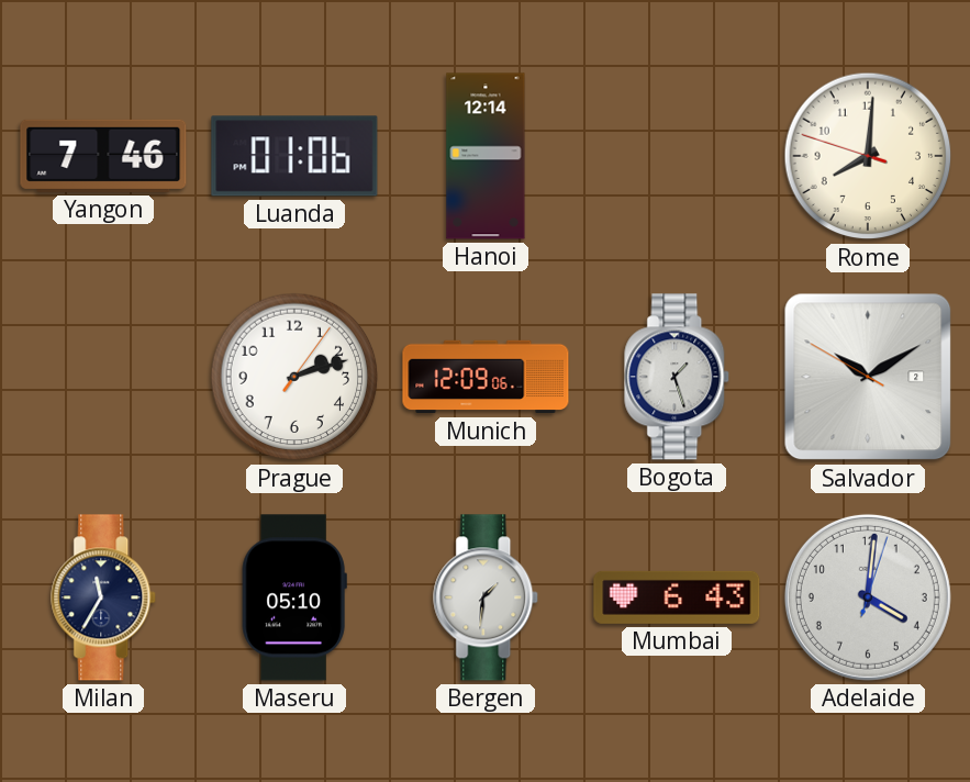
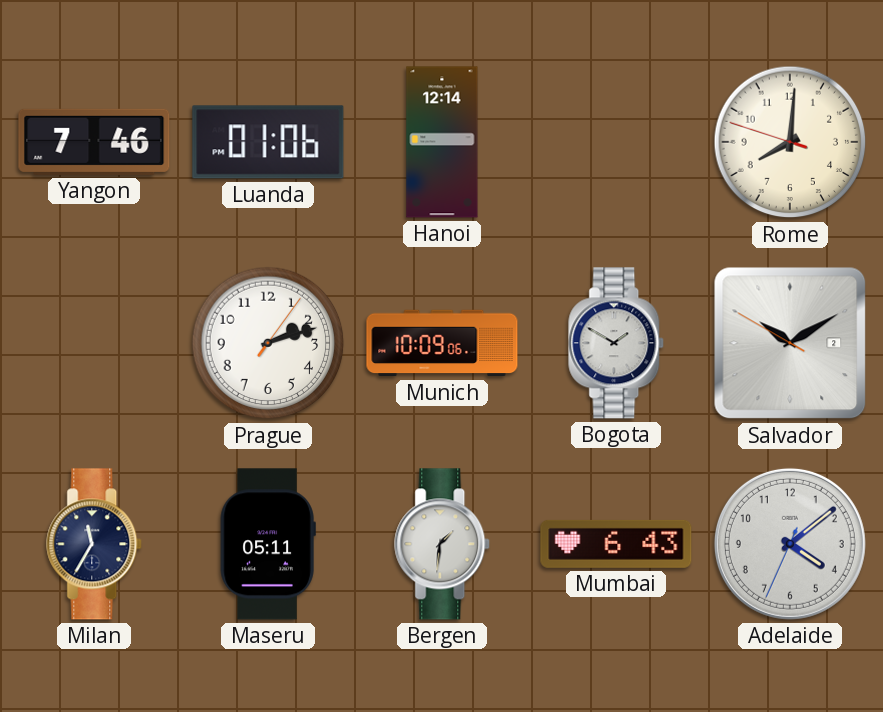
Munich: 12:09 -> 10:09
Bogota: 1:27 -> 1:50
Maseru: 05:10 -> 05:11
Adelaide: 4:01 -> 4:08
